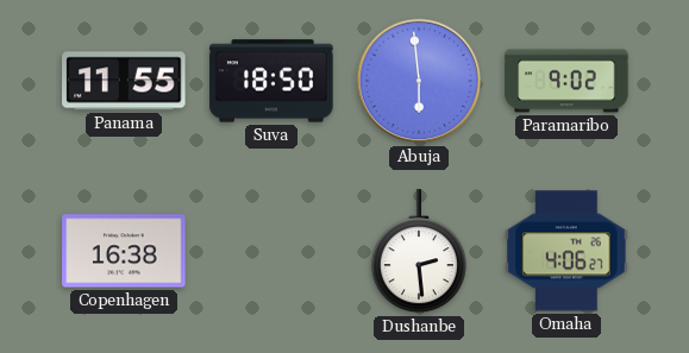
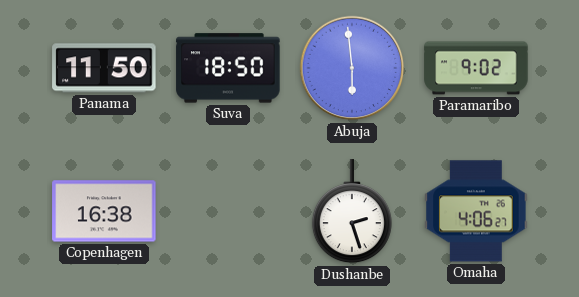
Panama: 11:55 -> 11:50
Dushanbe: 2:29 -> 2:27
